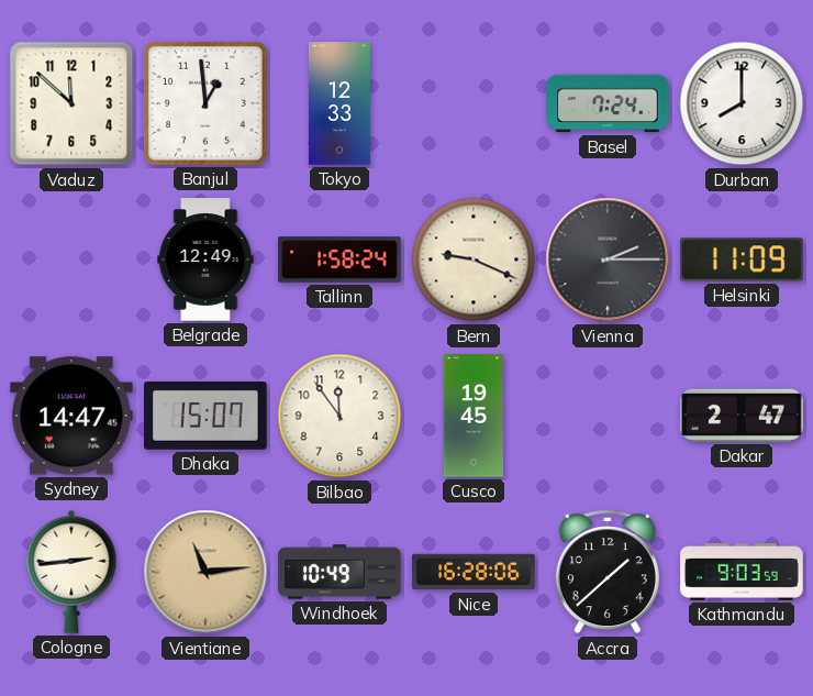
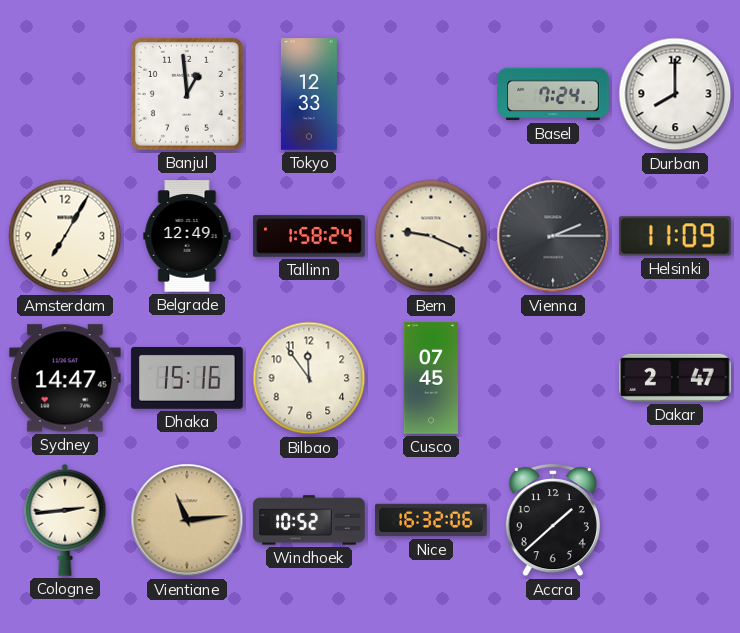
Vaduz: 11:52 -> none
Amsterdam: none -> 7:05
Dhaka: 15:07 -> 15:16
Cusco: 19:45 -> 07:45
Windhoek: 10:49 -> 10:52
Nice: 16:28 -> 16:32
Kathmandu: 9:03 -> none
